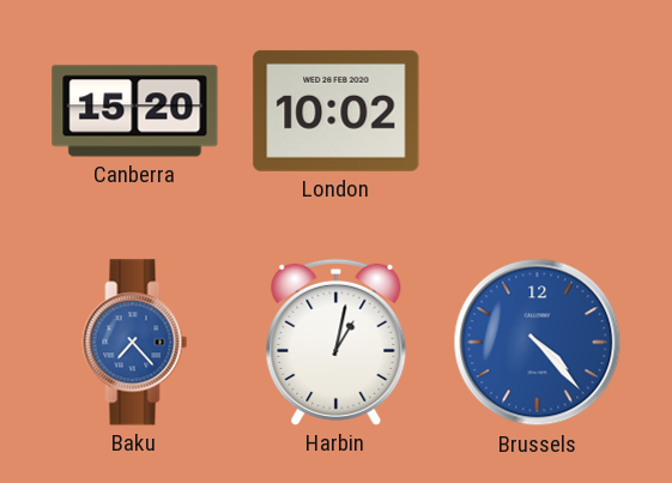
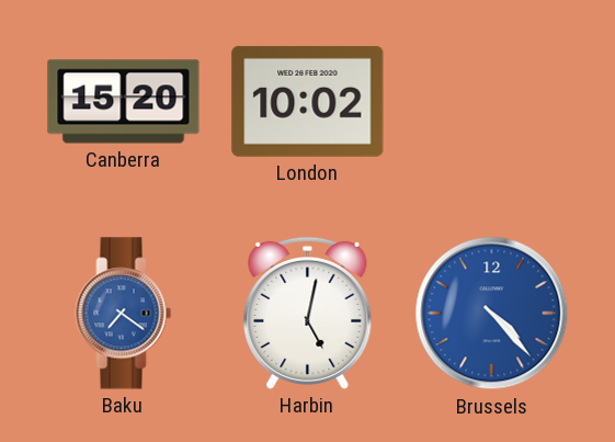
Baku: 7:23 -> 7:21
Harbin: 1:02 -> 5:02
